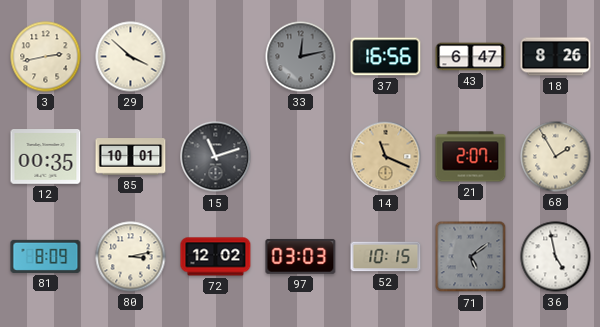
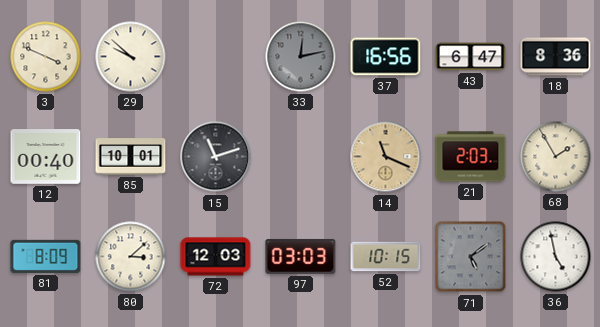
3: 2:43 -> 3:49
29: 3:52 -> 9:52
18: 8:26 -> 8:36
12: 00:35 -> 00:40
21: 2:07 -> 2:03
80: 3:13 -> 3:08
72: 12:02 -> 12:03
